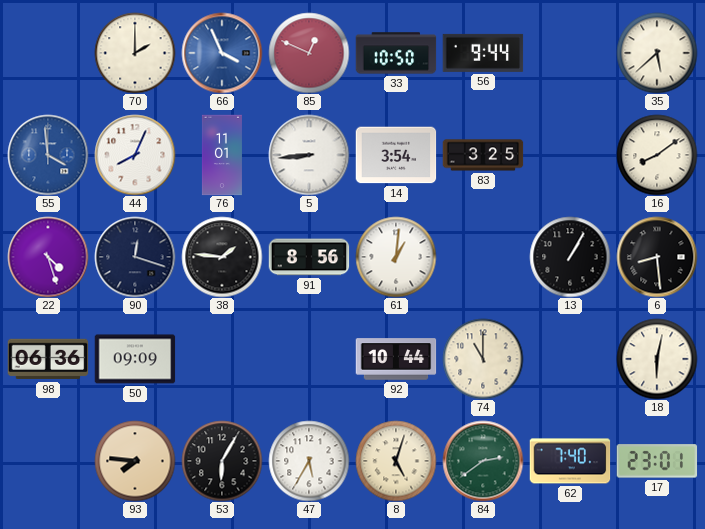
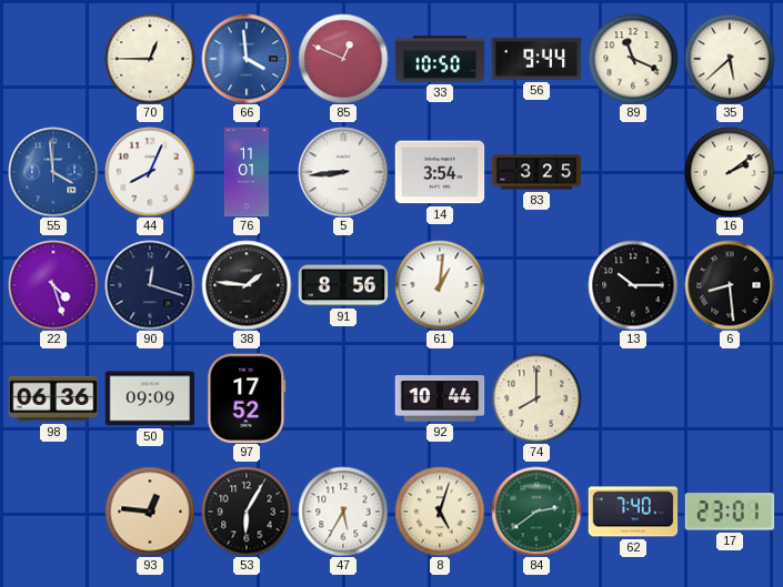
70: 2:00 -> 12:45
66: 3:56 -> 3:59
89: none -> 11:19
16: 8:09 -> 2:09
13: 1:05 -> 10:15
97: none -> 17:52
74: 11:00 -> 8:00
18: 6:02 -> none
93: 7:46 -> 12:46
